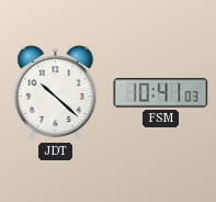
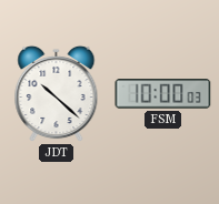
FSM: 10:41 -> 10:00
